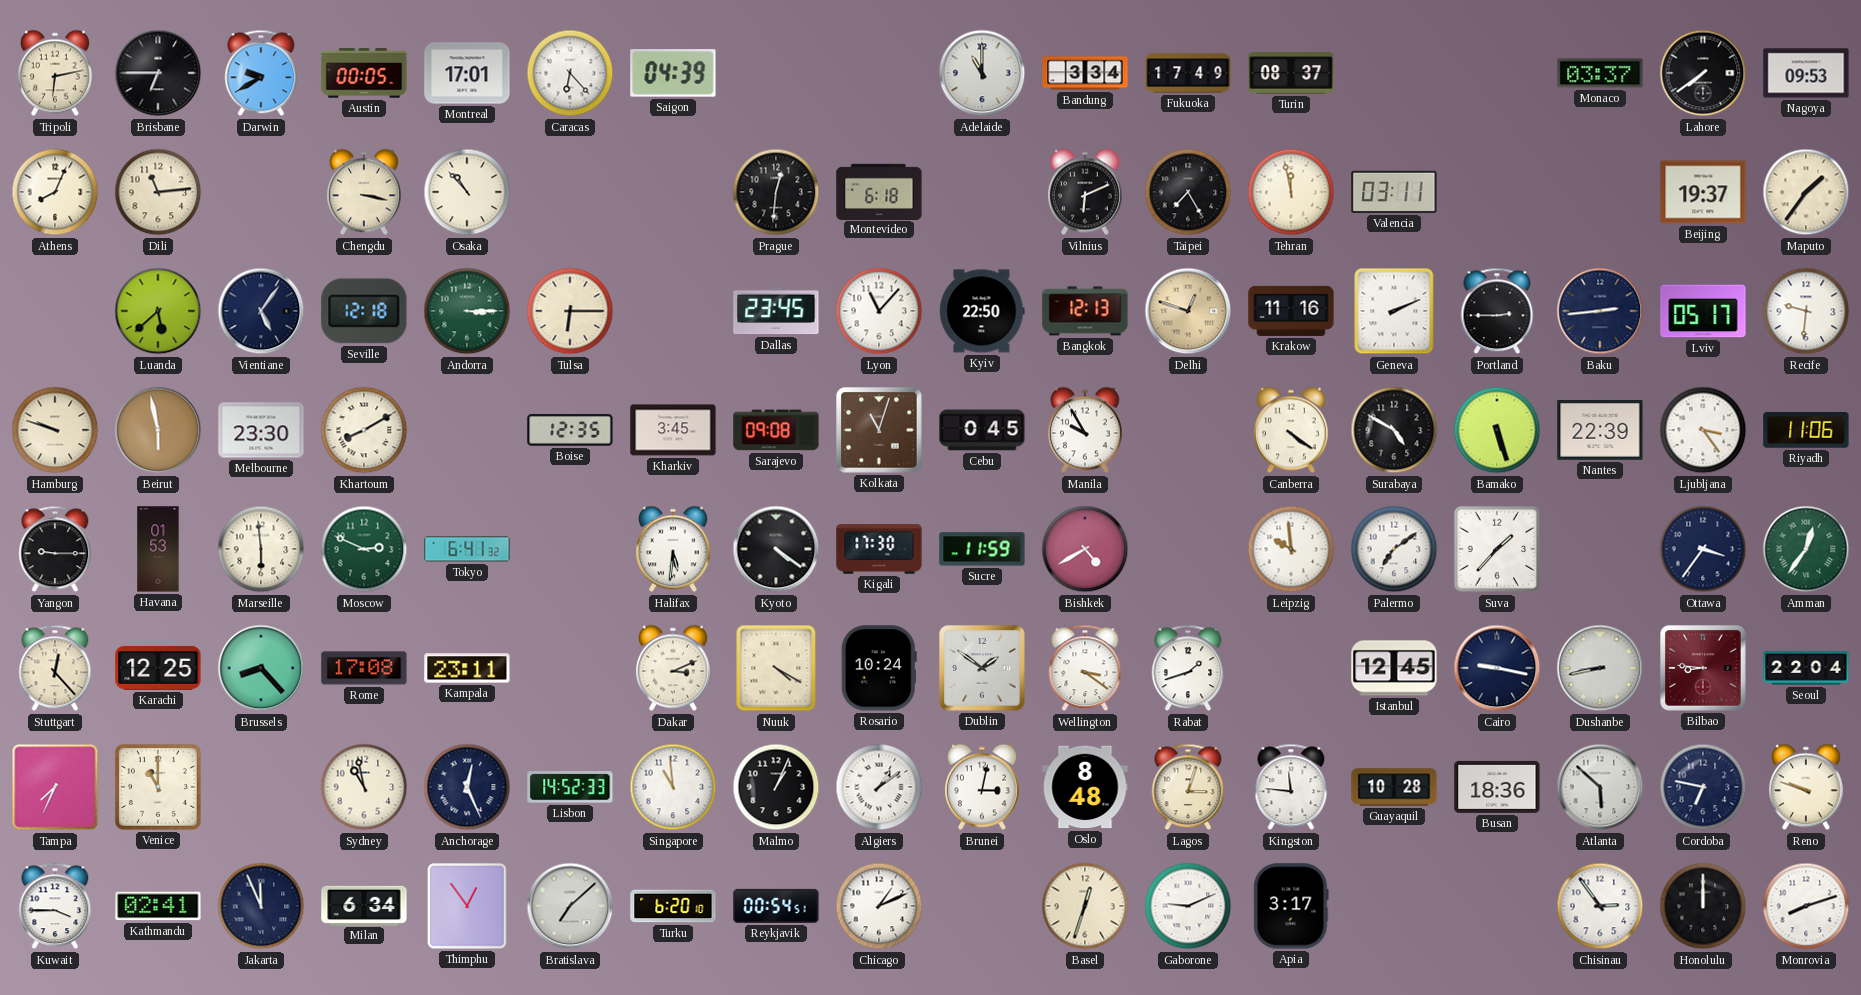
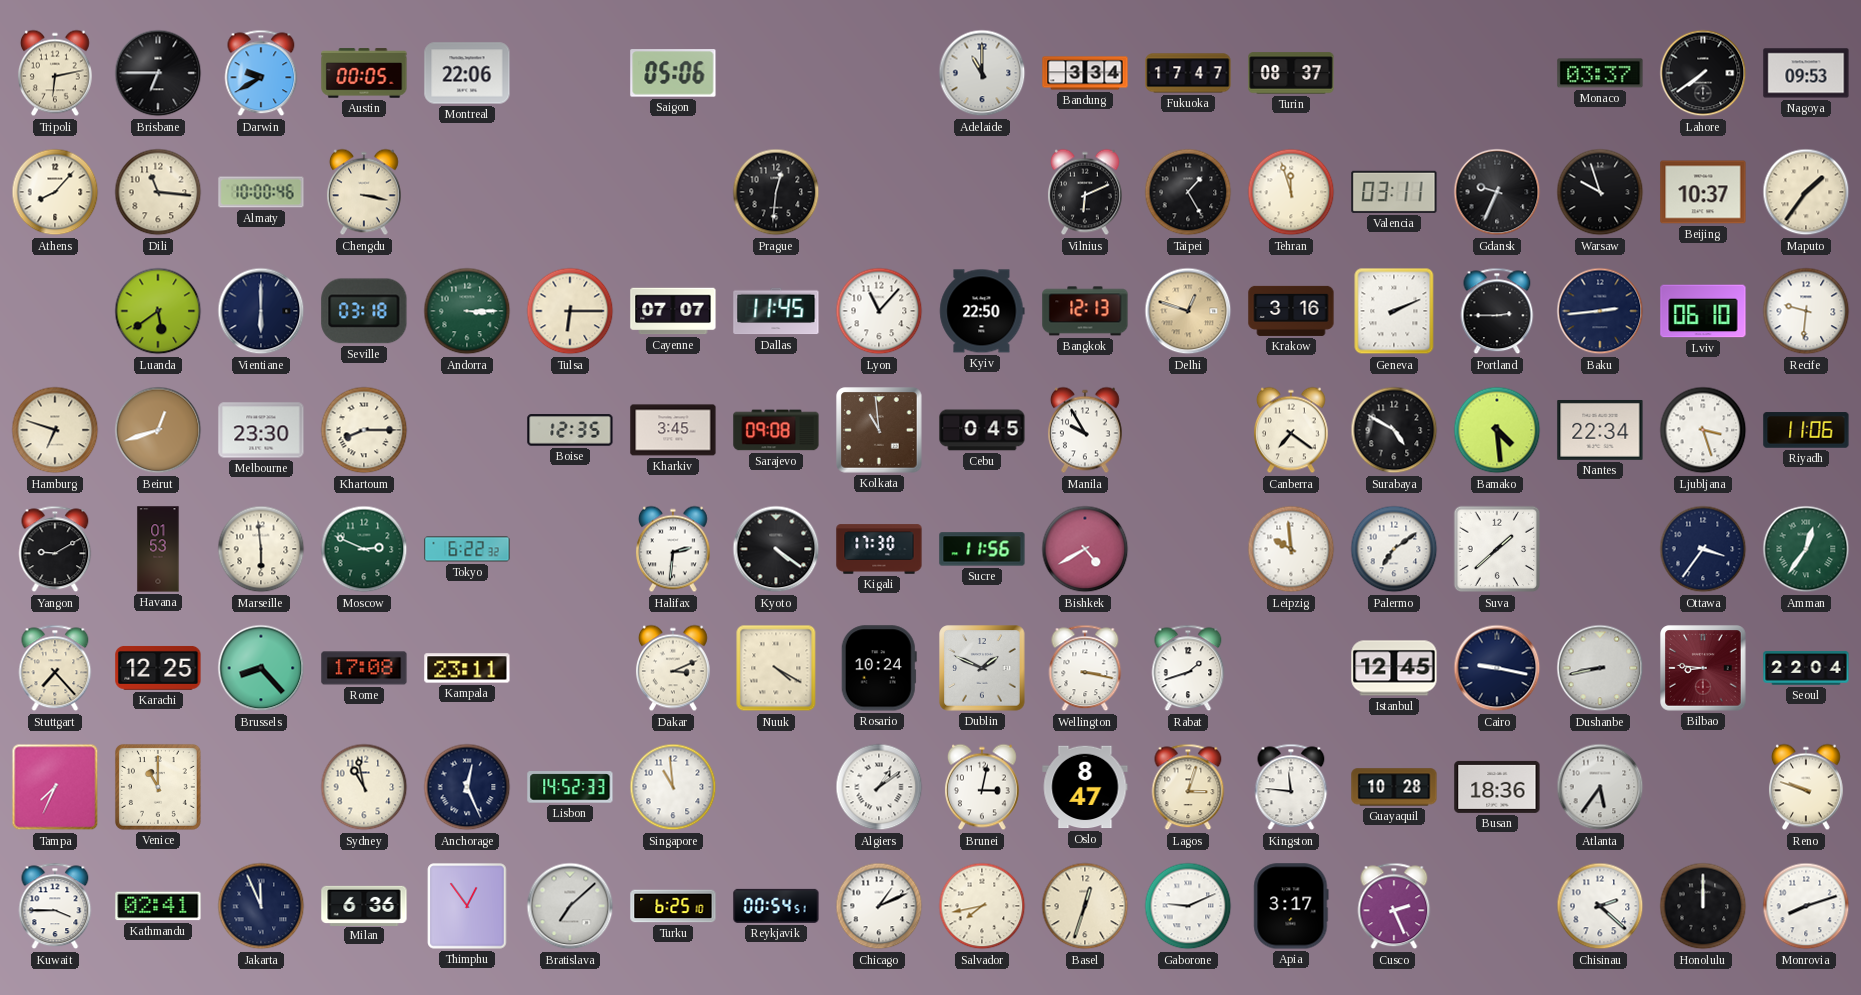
Montreal: 17:01 -> 22:06
Caracas: 6:23 -> none
Saigon: 04:39 -> 05:06
Fukuoka: 17:49 -> 17:47
Athens: 8:04 -> 8:07
Dili: 11:14 -> 11:16
Almaty: none -> 10:00
Osaka: 10:53 -> none
Montevideo: 6:18 -> none
Taipei: 7:25 -> 1:25
Tehran: 11:58 -> 11:57
Gdansk: none -> 9:34
Warsaw: none -> 9:57
Beijing: 19:37 -> 10:37
Luanda: 5:38 -> 5:39
Vientiane: 5:06 -> 6:00
Seville: 12:18 -> 03:18
Cayenne: none -> 07:07
Dallas: 23:45 -> 11:45
Krakow: 11:16 -> 3:16
Lviv: 05:17 -> 06:10
Hamburg: 9:48 -> 6:48
Beirut: 5:58 -> 12:42
Khartoum: 8:10 -> 8:15
Kolkata: 11:03 -> 10:59
Canberra: 4:21 -> 7:21
Bamako: 5:27 -> 4:29
Nantes: 22:39 -> 22:34
Ljubljana: 3:24 -> 3:27
Yangon: 9:15 -> 9:10
Tokyo: 6:41 -> 6:22
Halifax: 5:31 -> 2:31
Sucre: 11:59 -> 11:56
Suva: 1:37 -> 1:38
Stuttgart: 12:23 -> 7:23
Dublin: 1:51 -> 1:49
Wellington: 3:21 -> 3:17
Malmo: 1:04 -> none
Oslo: 8:48 -> 8:47
Atlanta: 5:52 -> 5:36
Cordoba: 6:47 -> none
Milan: 6:34 -> 6:36
Turku: 6:20 -> 6:25
Salvador: none -> 7:43
Cusco: none -> 2:26
Chisinau: 2:54 -> 2:22
